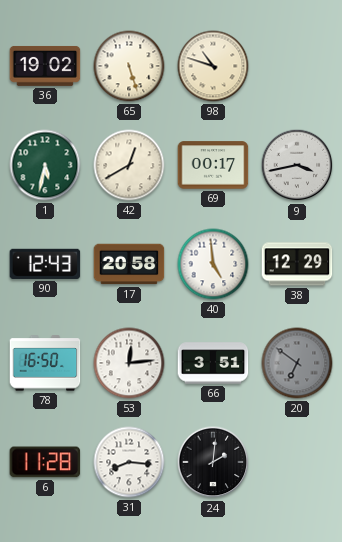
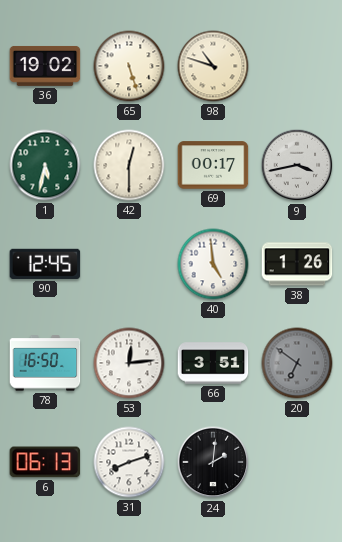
42: 12:40 -> 12:30
90: 12:43 -> 12:45
17: 20:58 -> none
38: 12:29 -> 1:26
6: 11:28 -> 06:13
31: 8:16 -> 8:12
